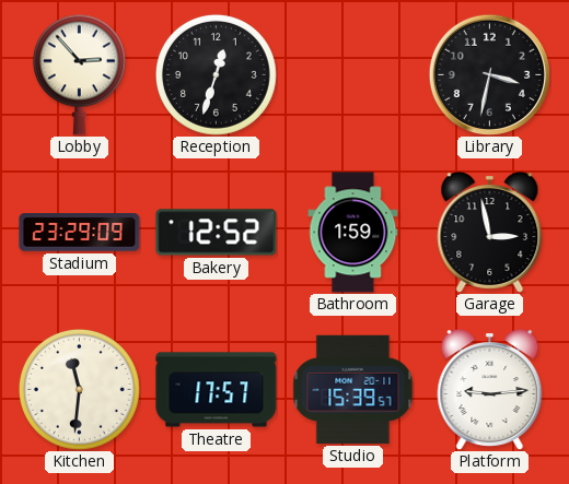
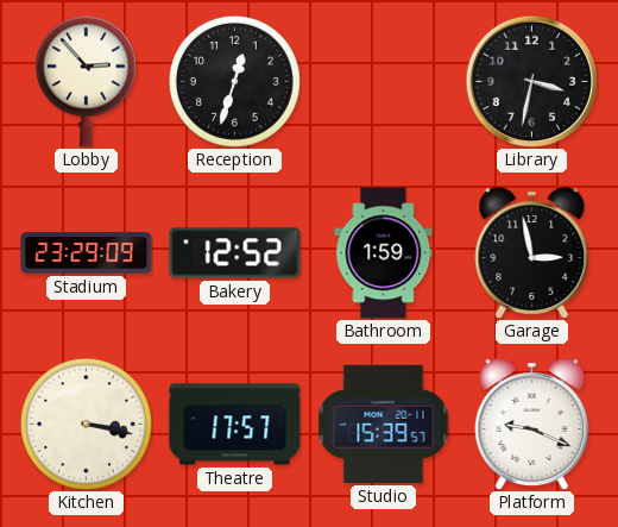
Kitchen: 11:31 -> 3:17
Platform: 9:14 -> 9:19
